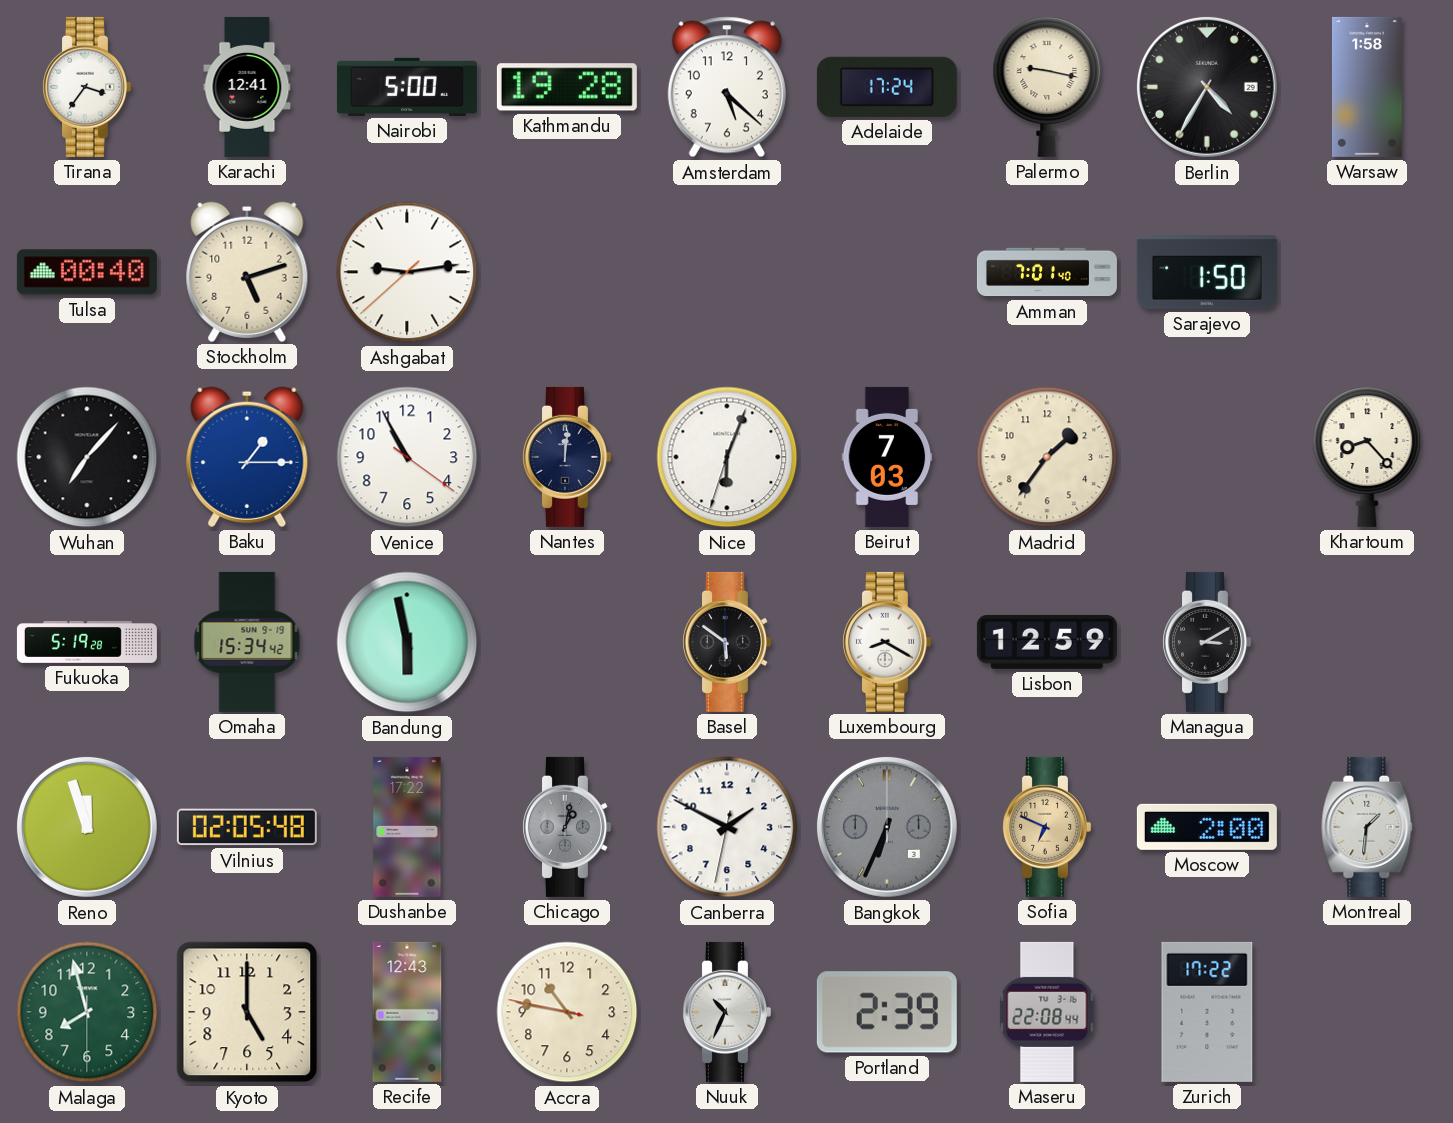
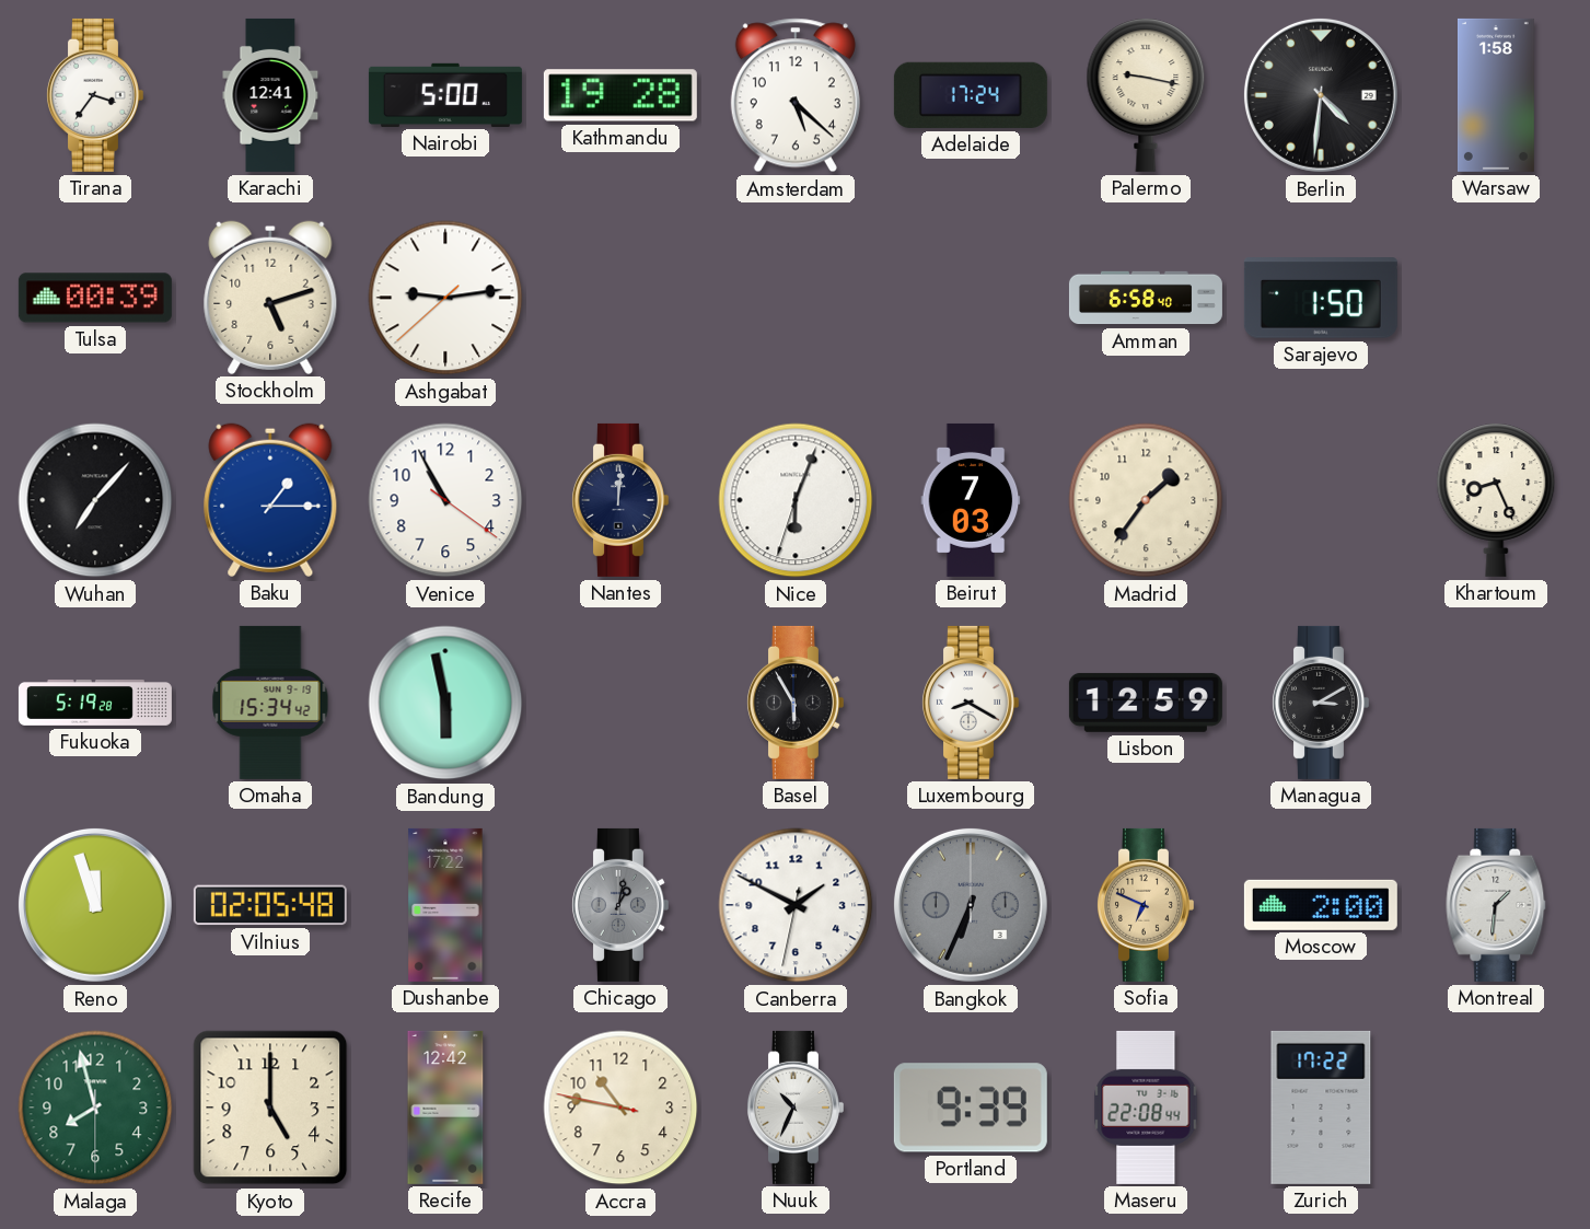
Berlin: 4:35 -> 4:31
Tulsa: 00:40 -> 00:39
Amman: 7:01 -> 6:58
Khartoum: 8:23 -> 8:26
Basel: 5:51 -> 5:55
Recife: 12:43 -> 12:42
Portland: 2:39 -> 9:39
